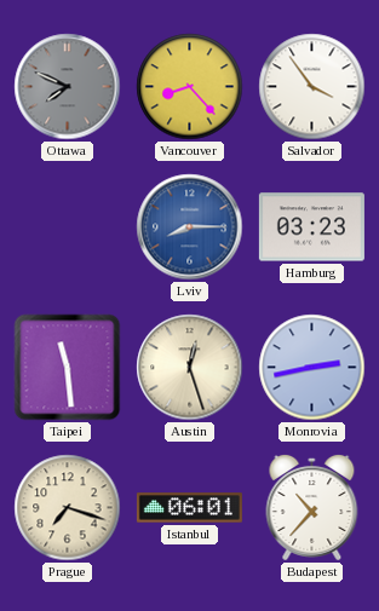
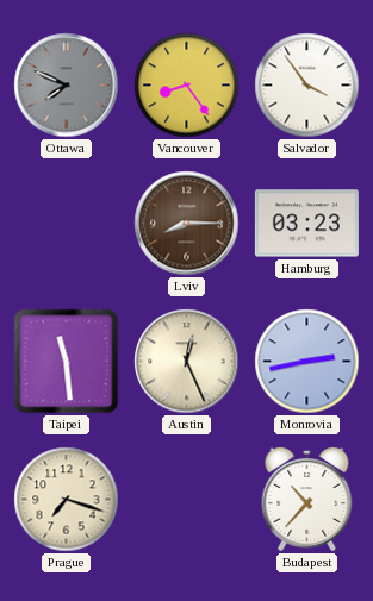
Vancouver: 8:23 -> 8:24
Lviv dial: blue -> brown
Austin: 12:27 -> 12:26
Istanbul: 06:01 -> none
